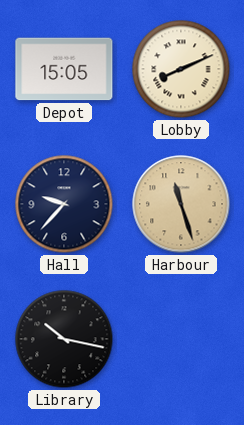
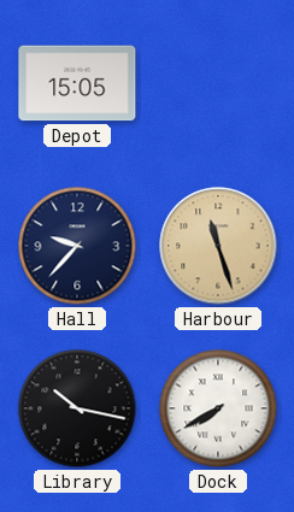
Lobby: 8:11 -> none
Dock: none -> 7:40
